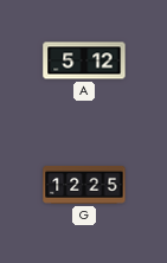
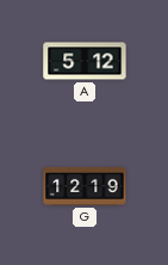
G: 12:25 -> 12:19
